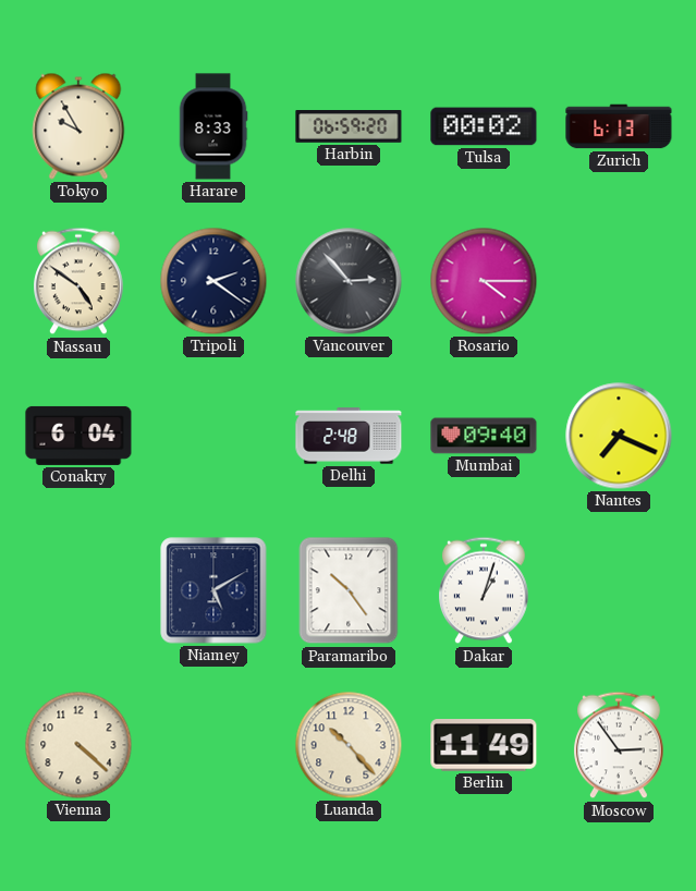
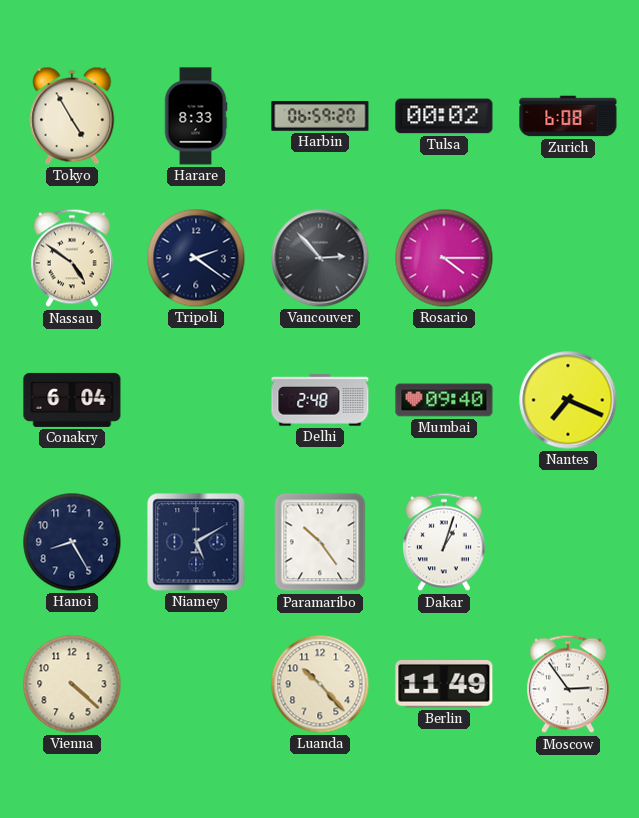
Tokyo: 9:55 -> 4:55
Zurich: 6:13 -> 6:08
Hanoi: none -> 8:25
